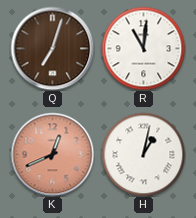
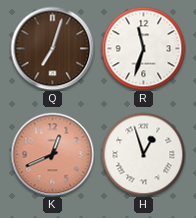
R: 11:01 -> 11:33
H: 1:02 -> 12:57
